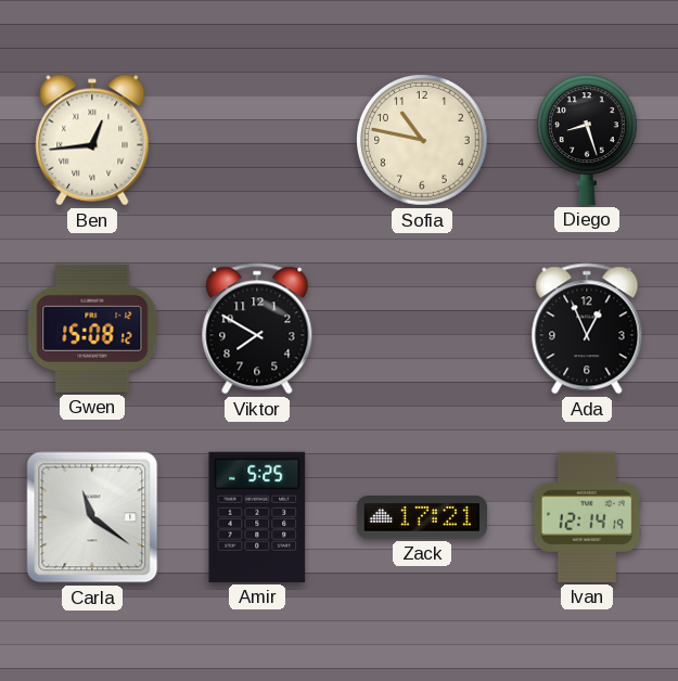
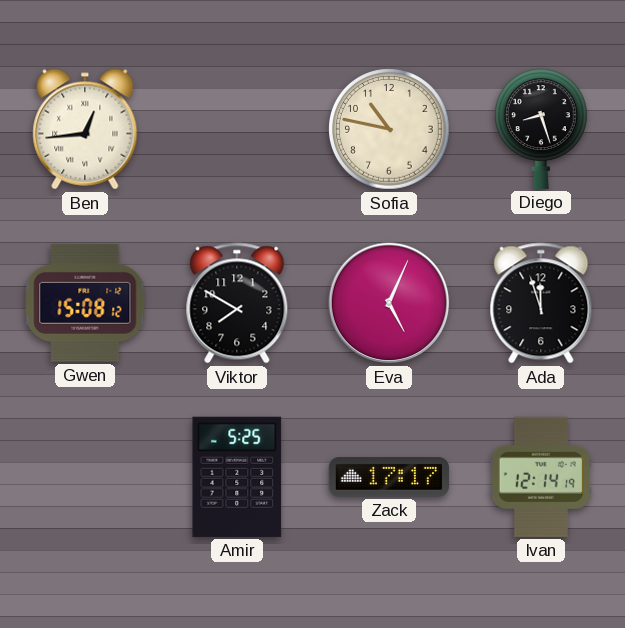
Eva: none -> 5:04
Ada: 12:56 -> 11:57
Carla: 11:21 -> none
Zack: 17:21 -> 17:17
